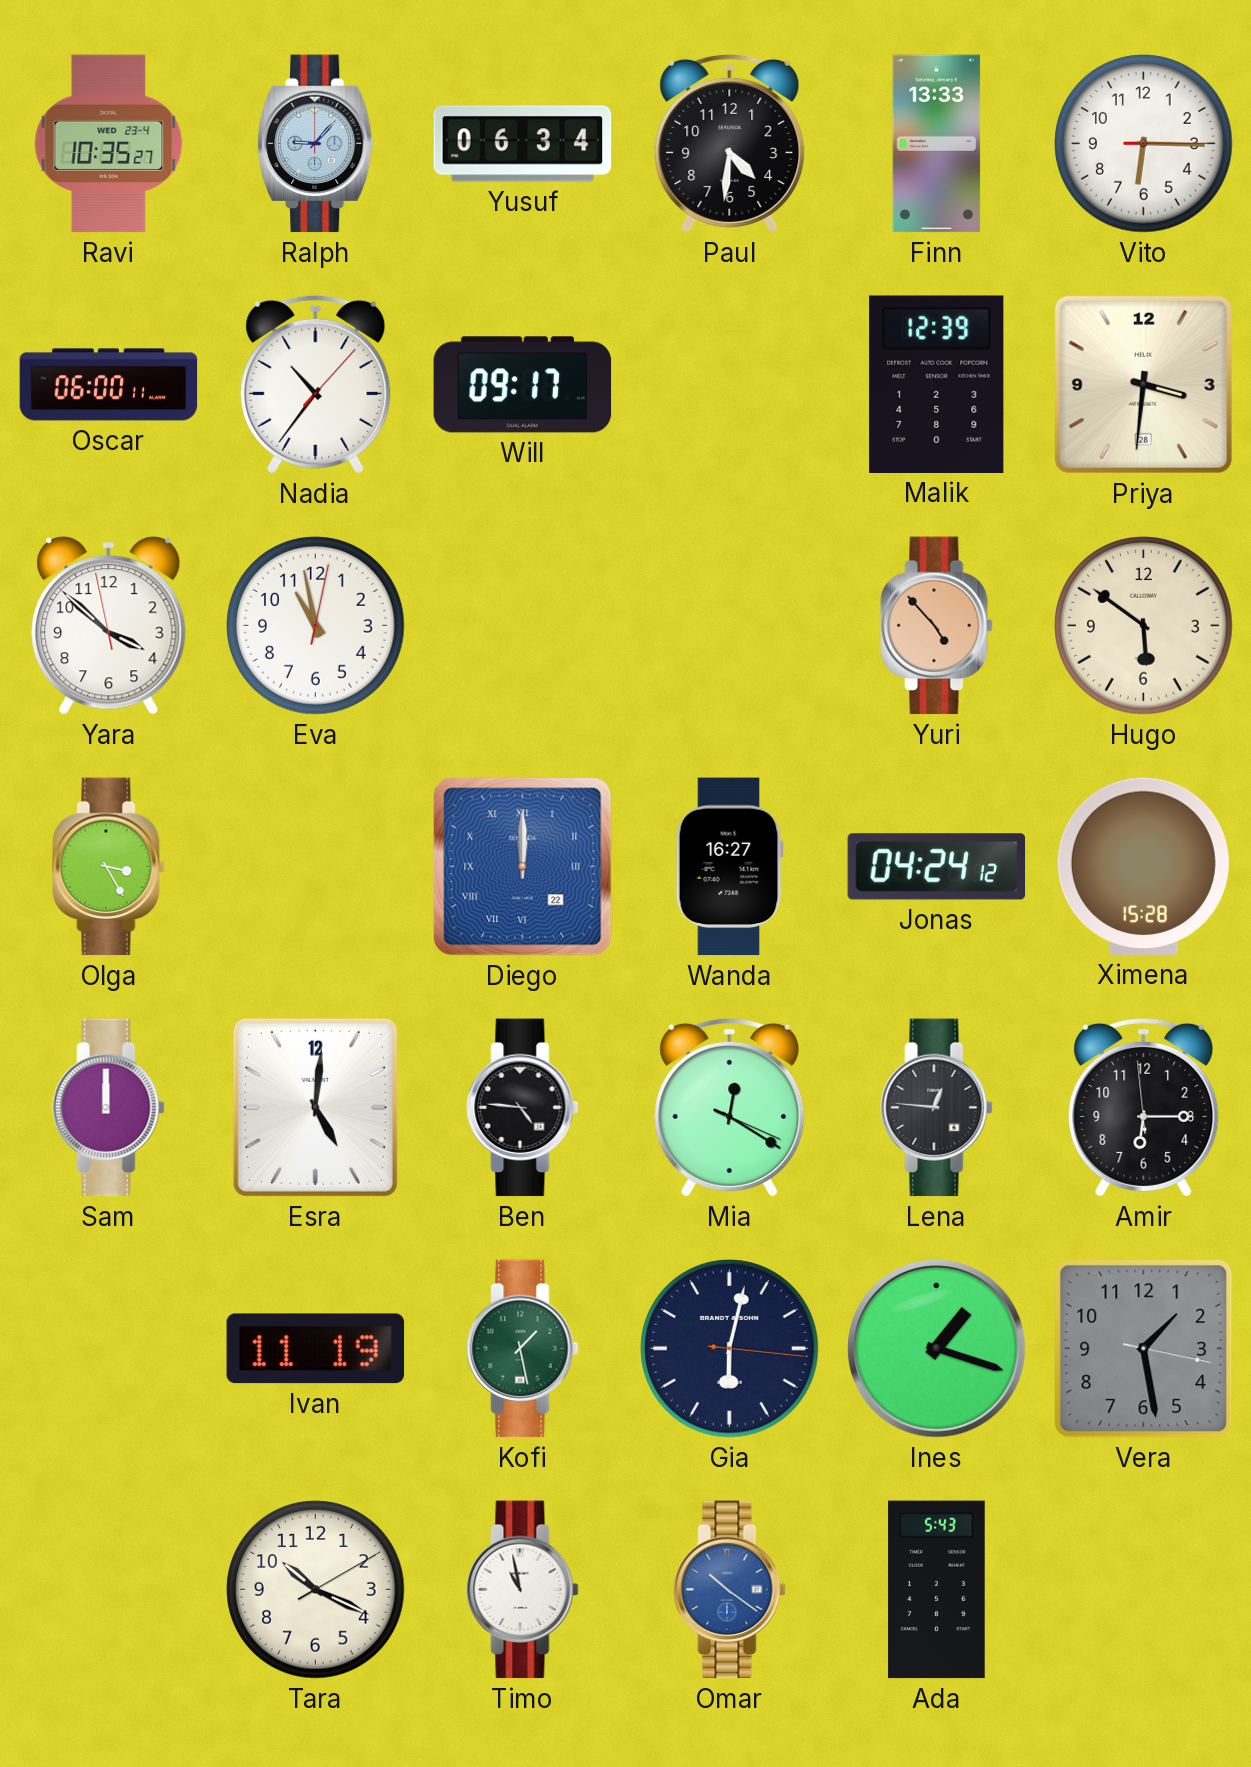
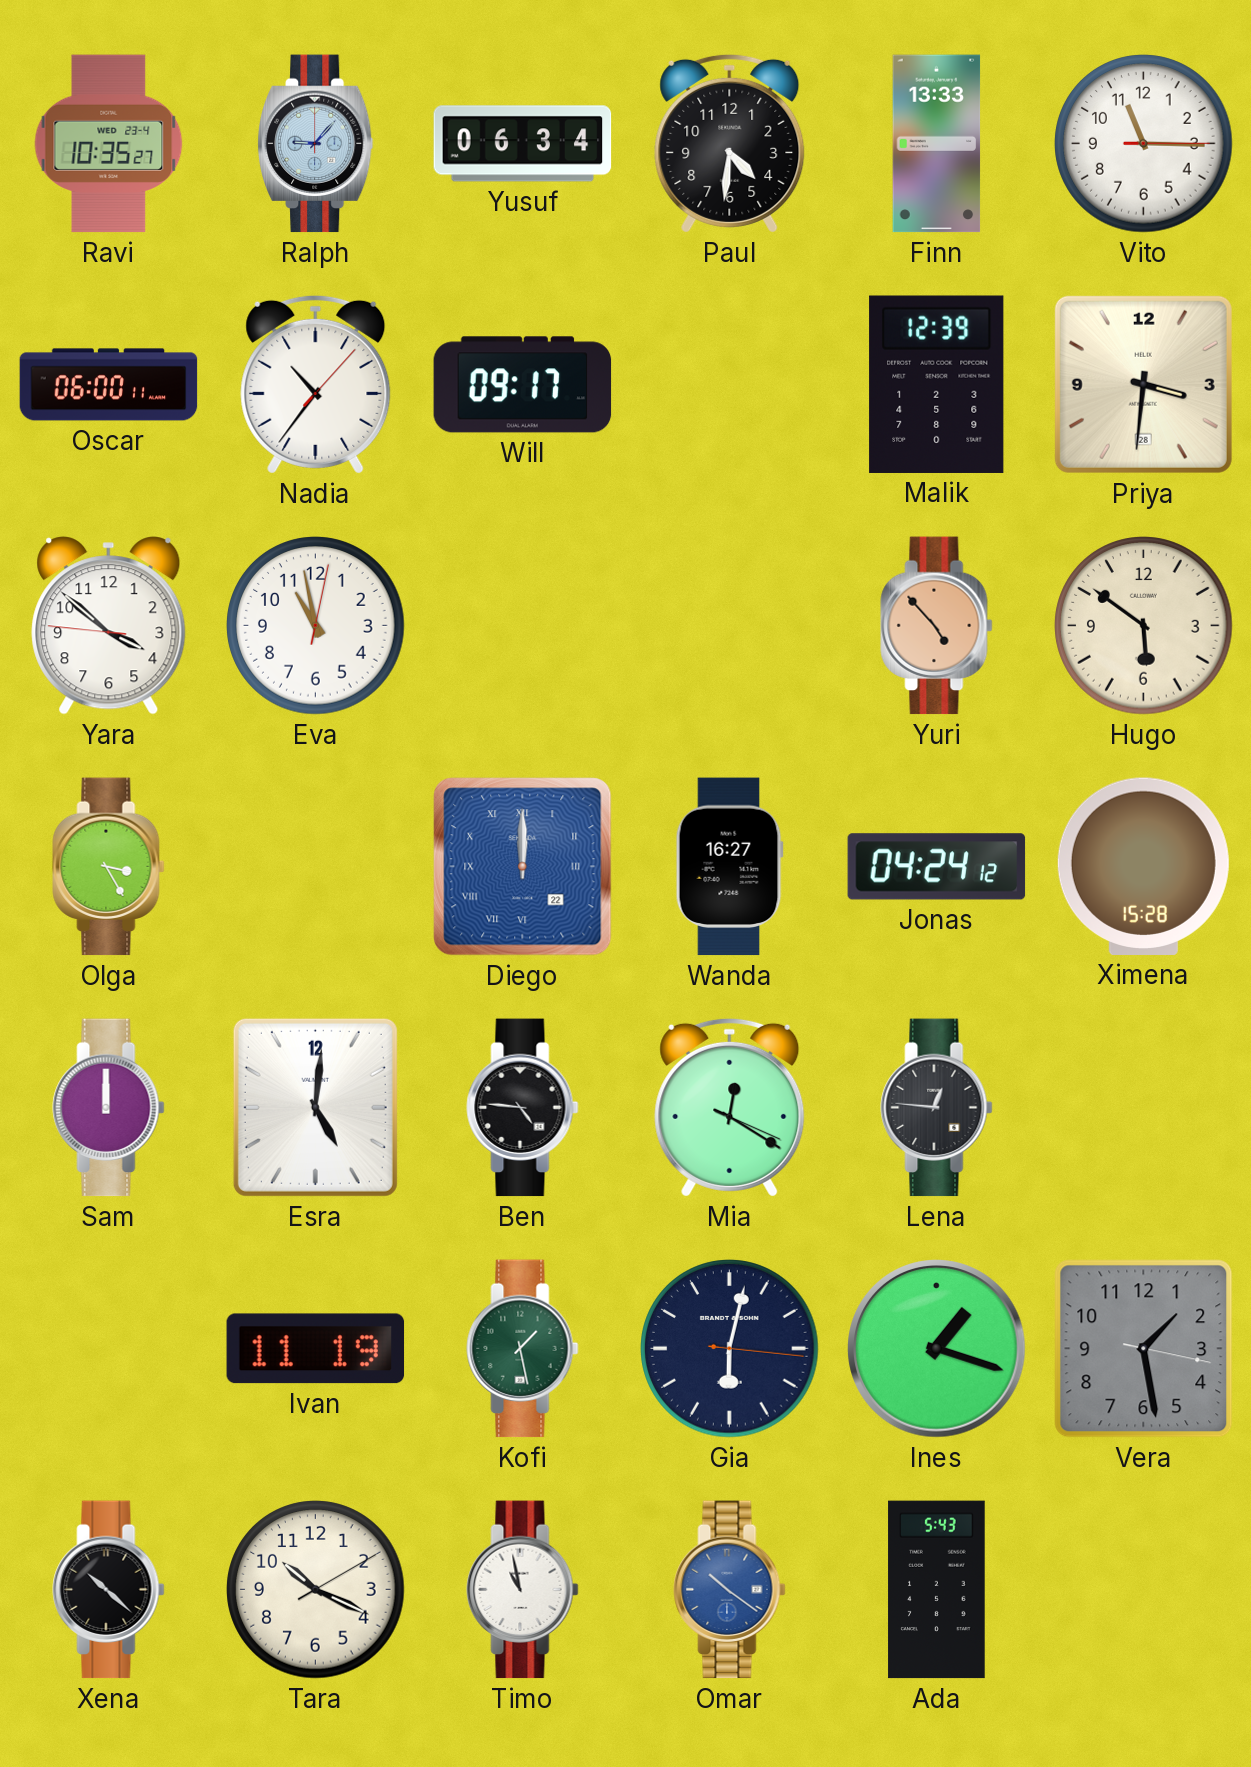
Vito: 6:15 -> 11:15
Yara: 3:51:58 -> 3:51:46
Amir: 6:14 -> none
Xena: none -> 10:22
